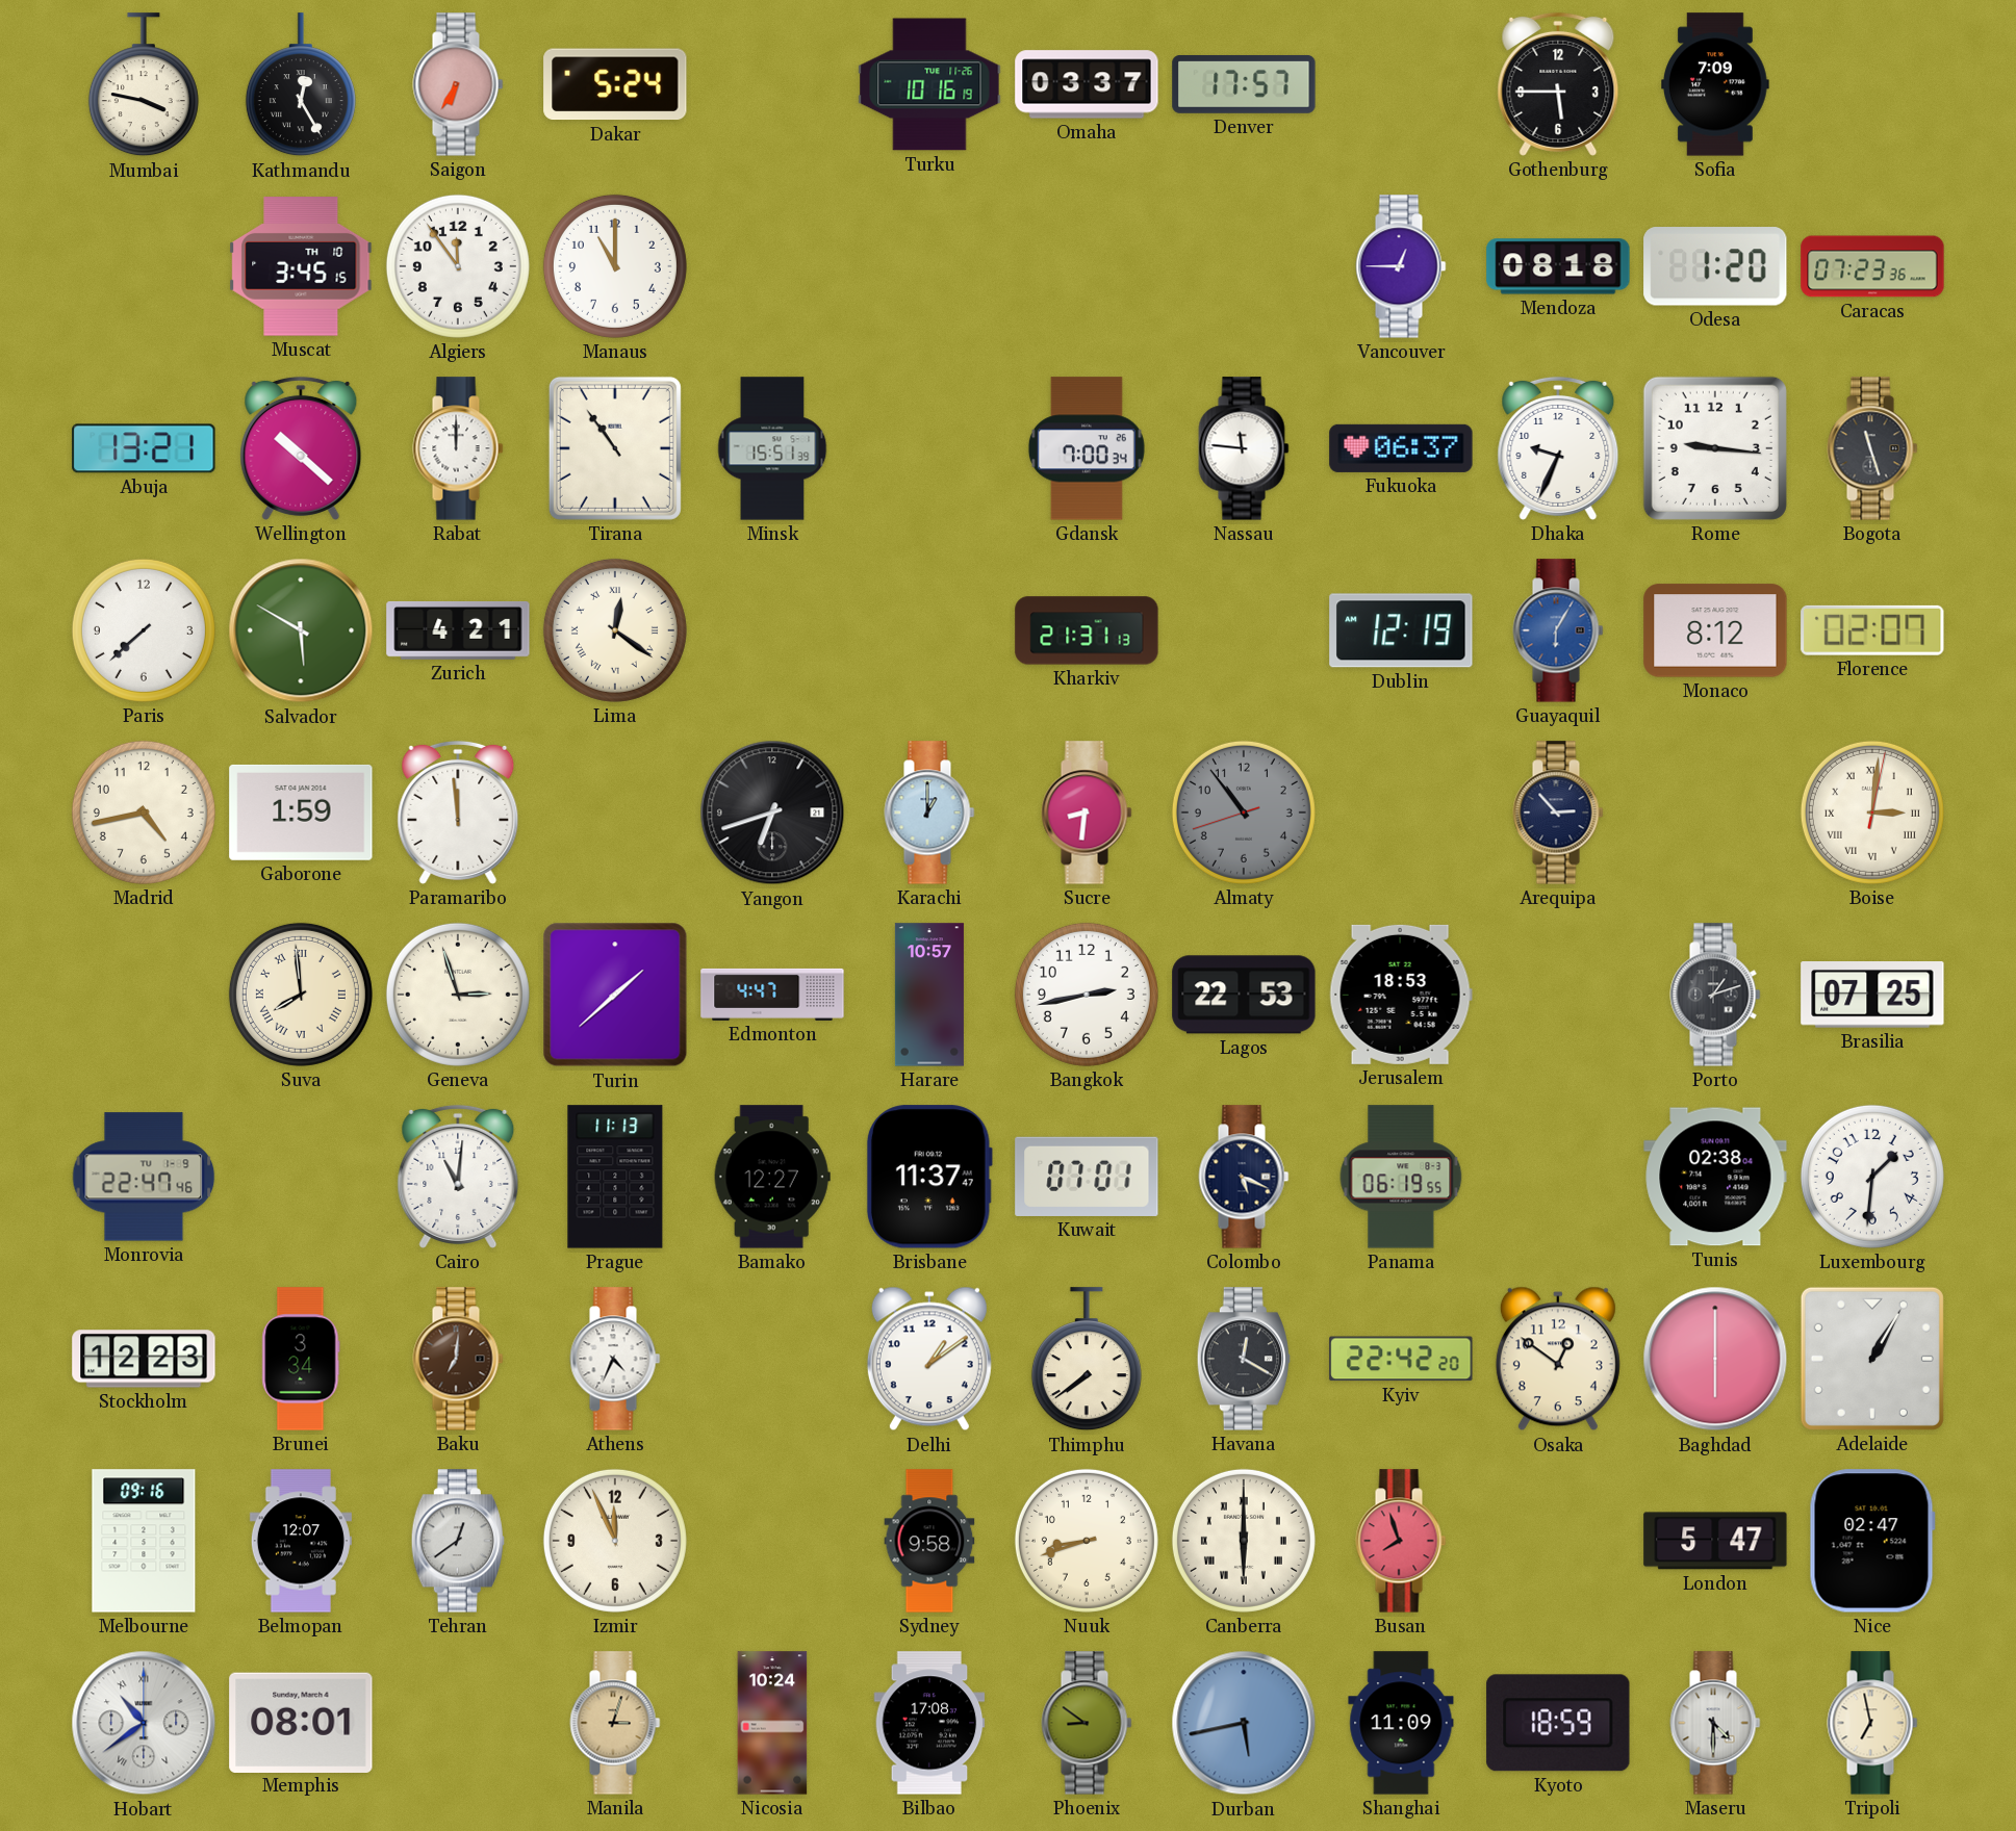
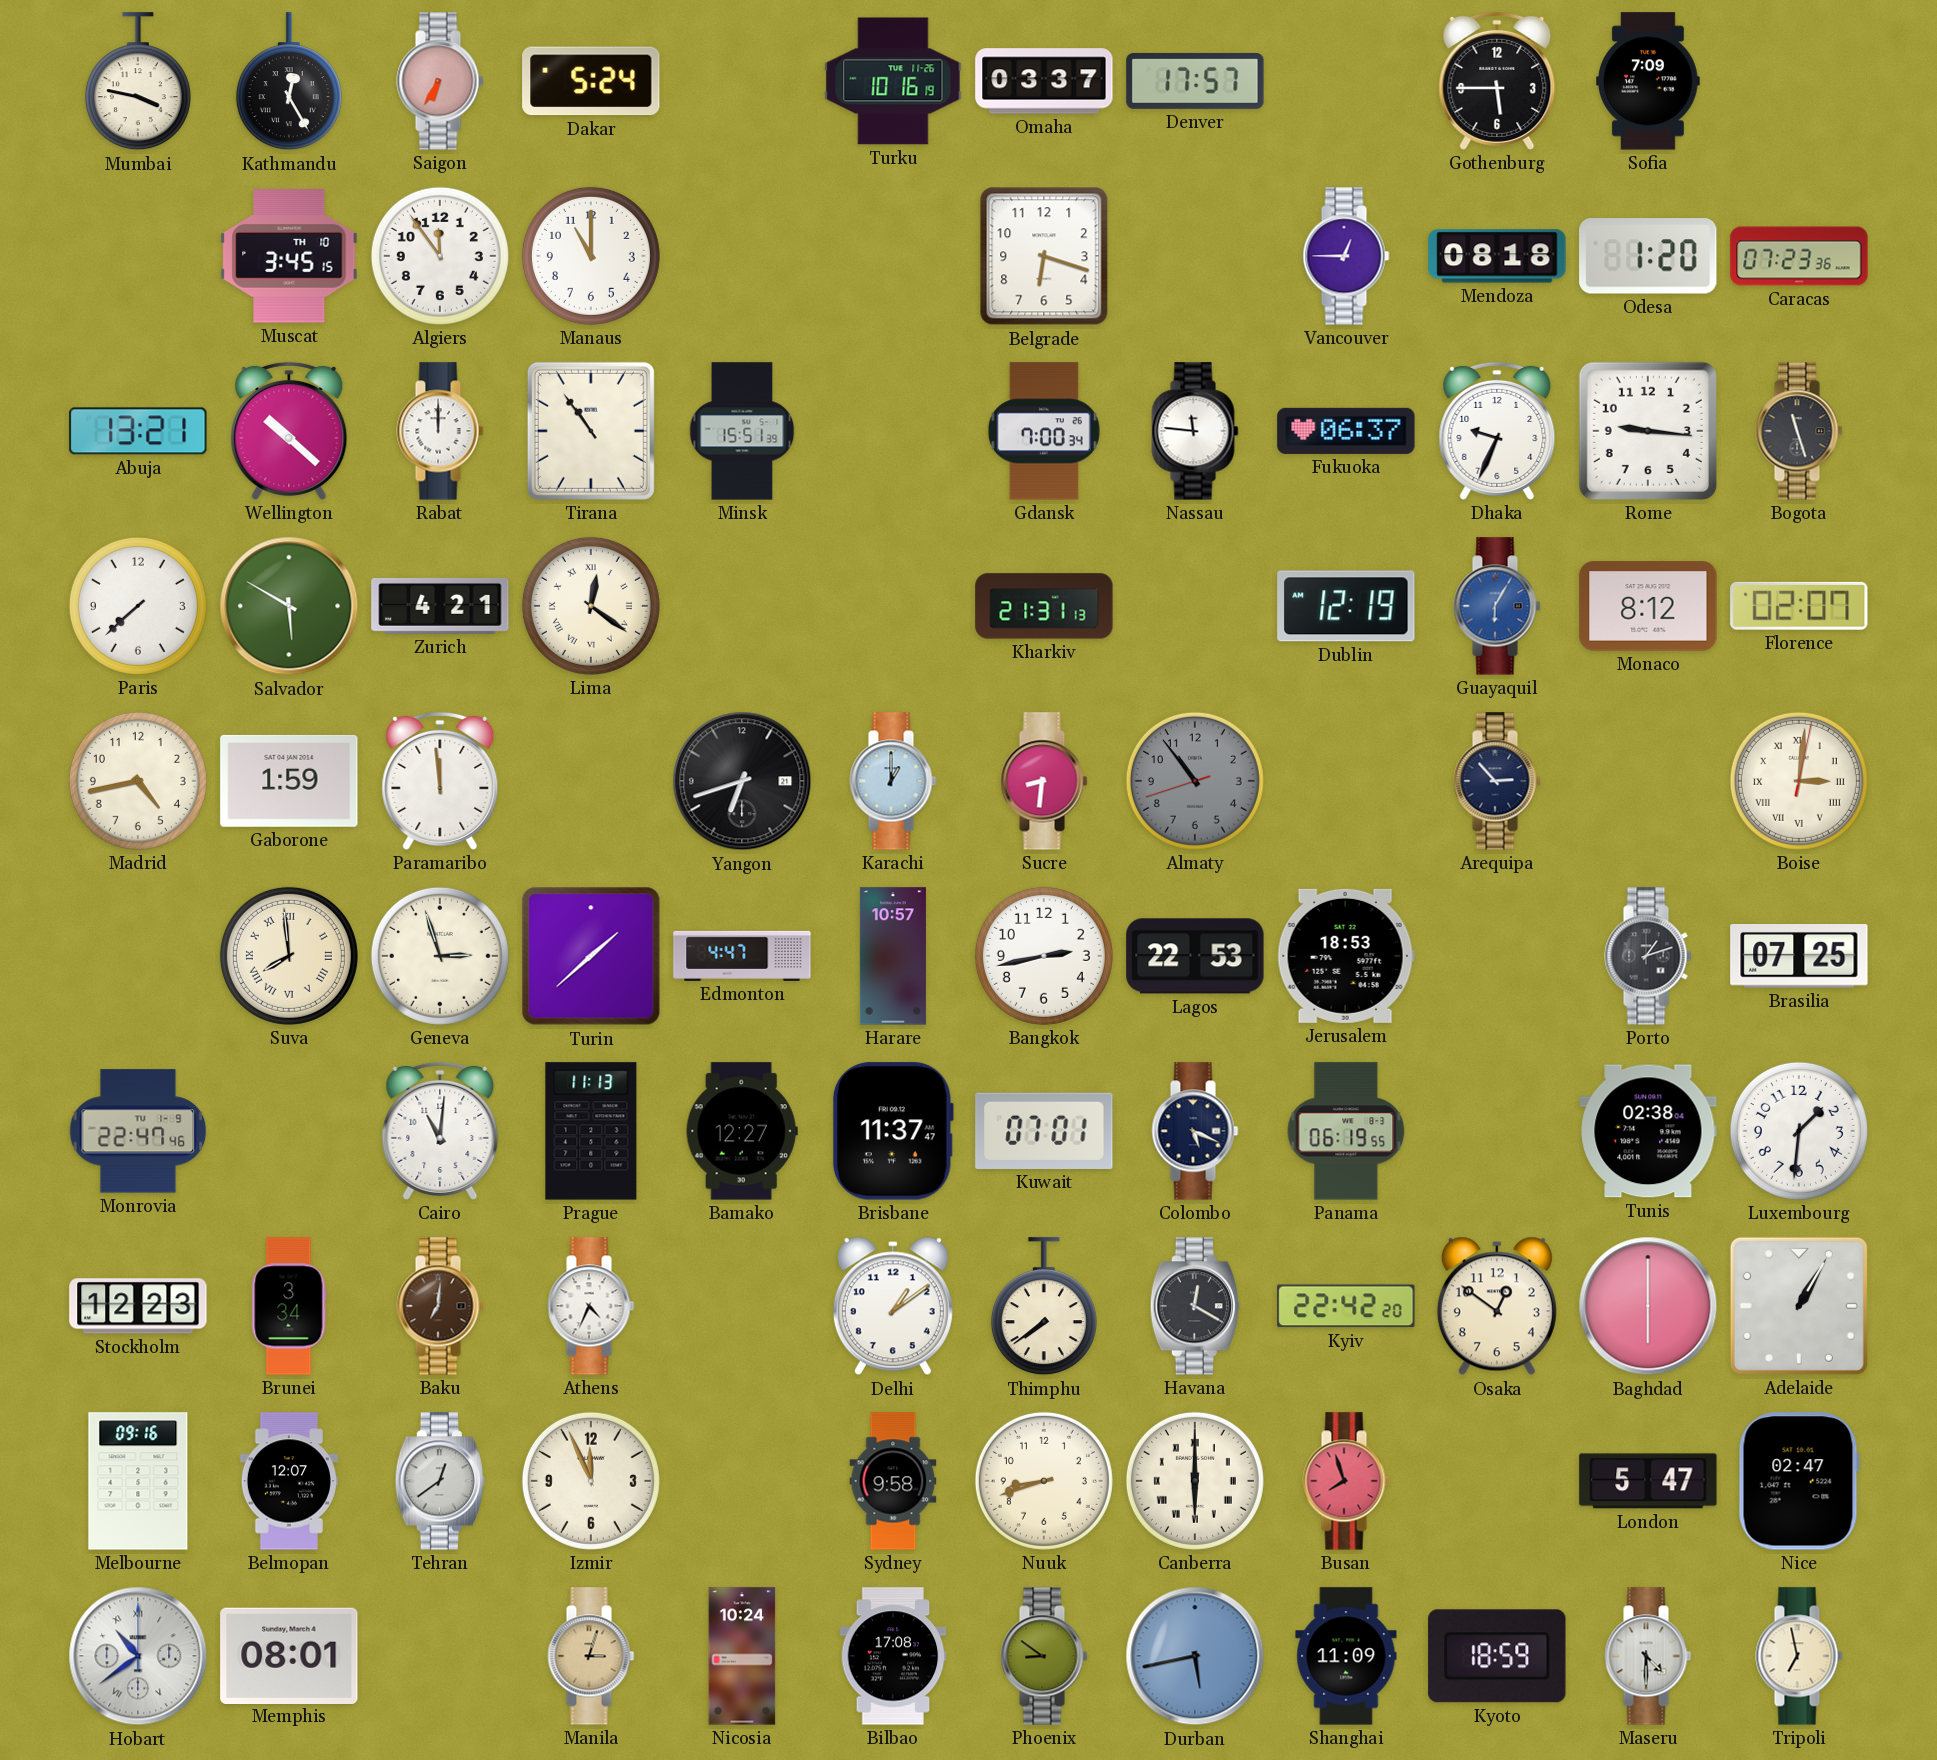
Belgrade: none -> 6:18
